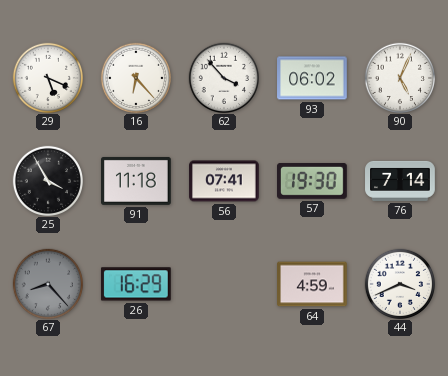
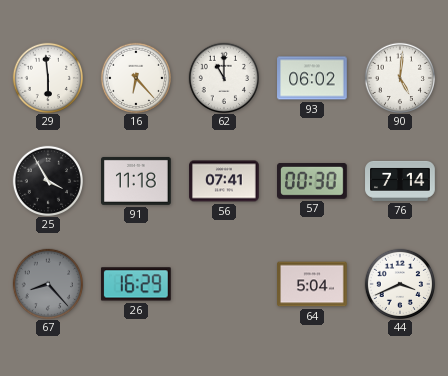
29: 5:19 -> 5:59
62: 3:53 -> 11:00
90: 5:04 -> 5:01
57: 19:30 -> 00:30
64: 4:59 -> 5:04
